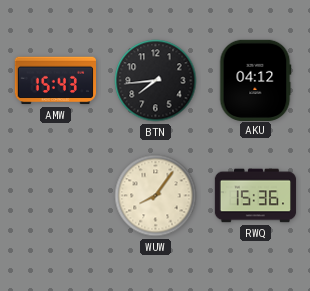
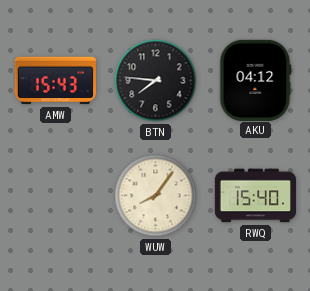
BTN: 7:44 -> 7:46
RWQ: 15:36 -> 15:40
